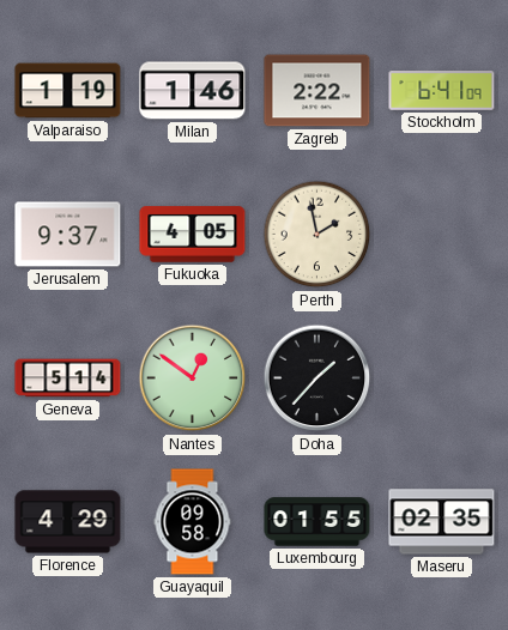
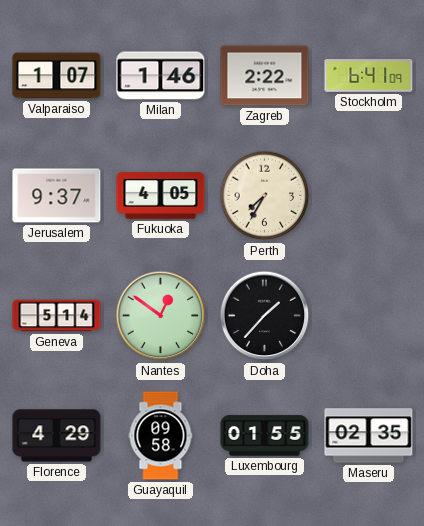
Valparaiso: 1:19 -> 1:07
Perth: 1:58 -> 7:35
